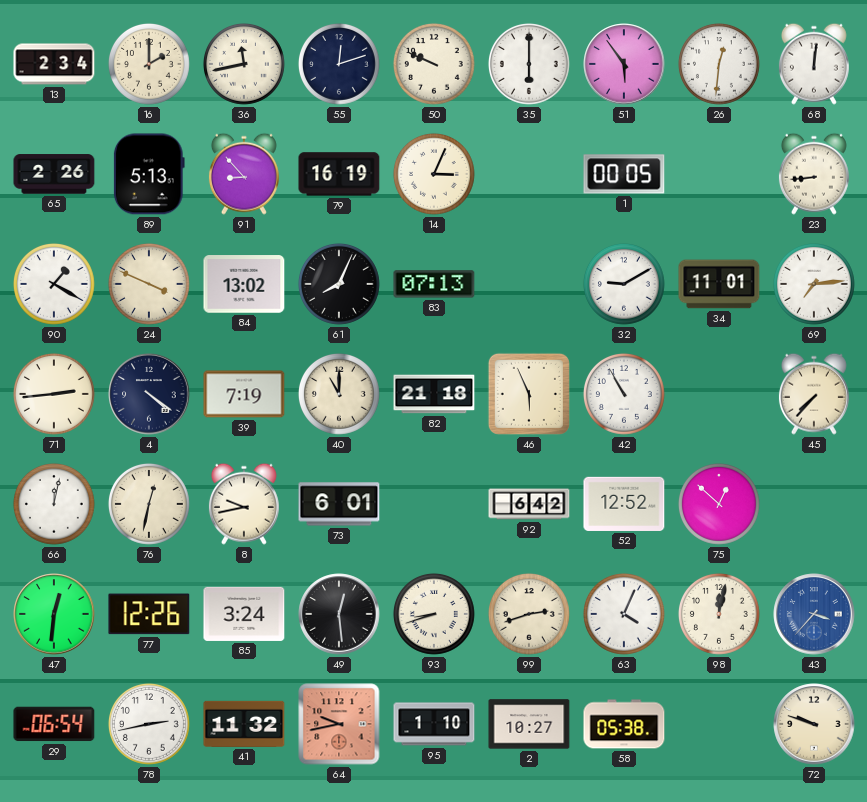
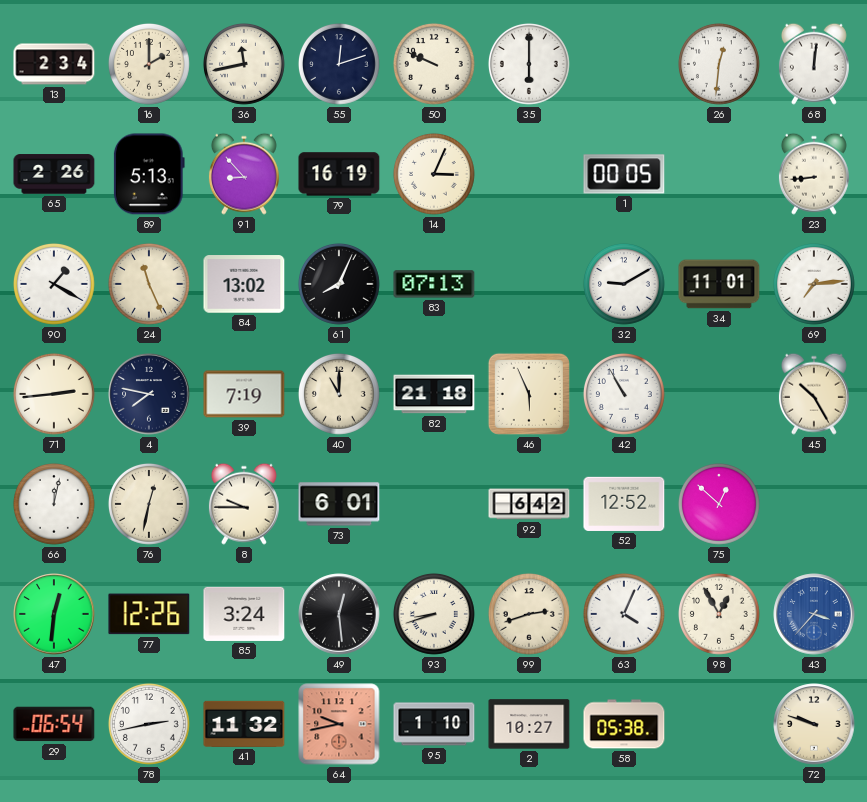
51: 5:54 -> none
24: 3:49 -> 11:26
4: 4:21 -> 7:47
45: 7:37 -> 10:25
8: 9:43 -> 9:45
98: 12:02 -> 12:55
